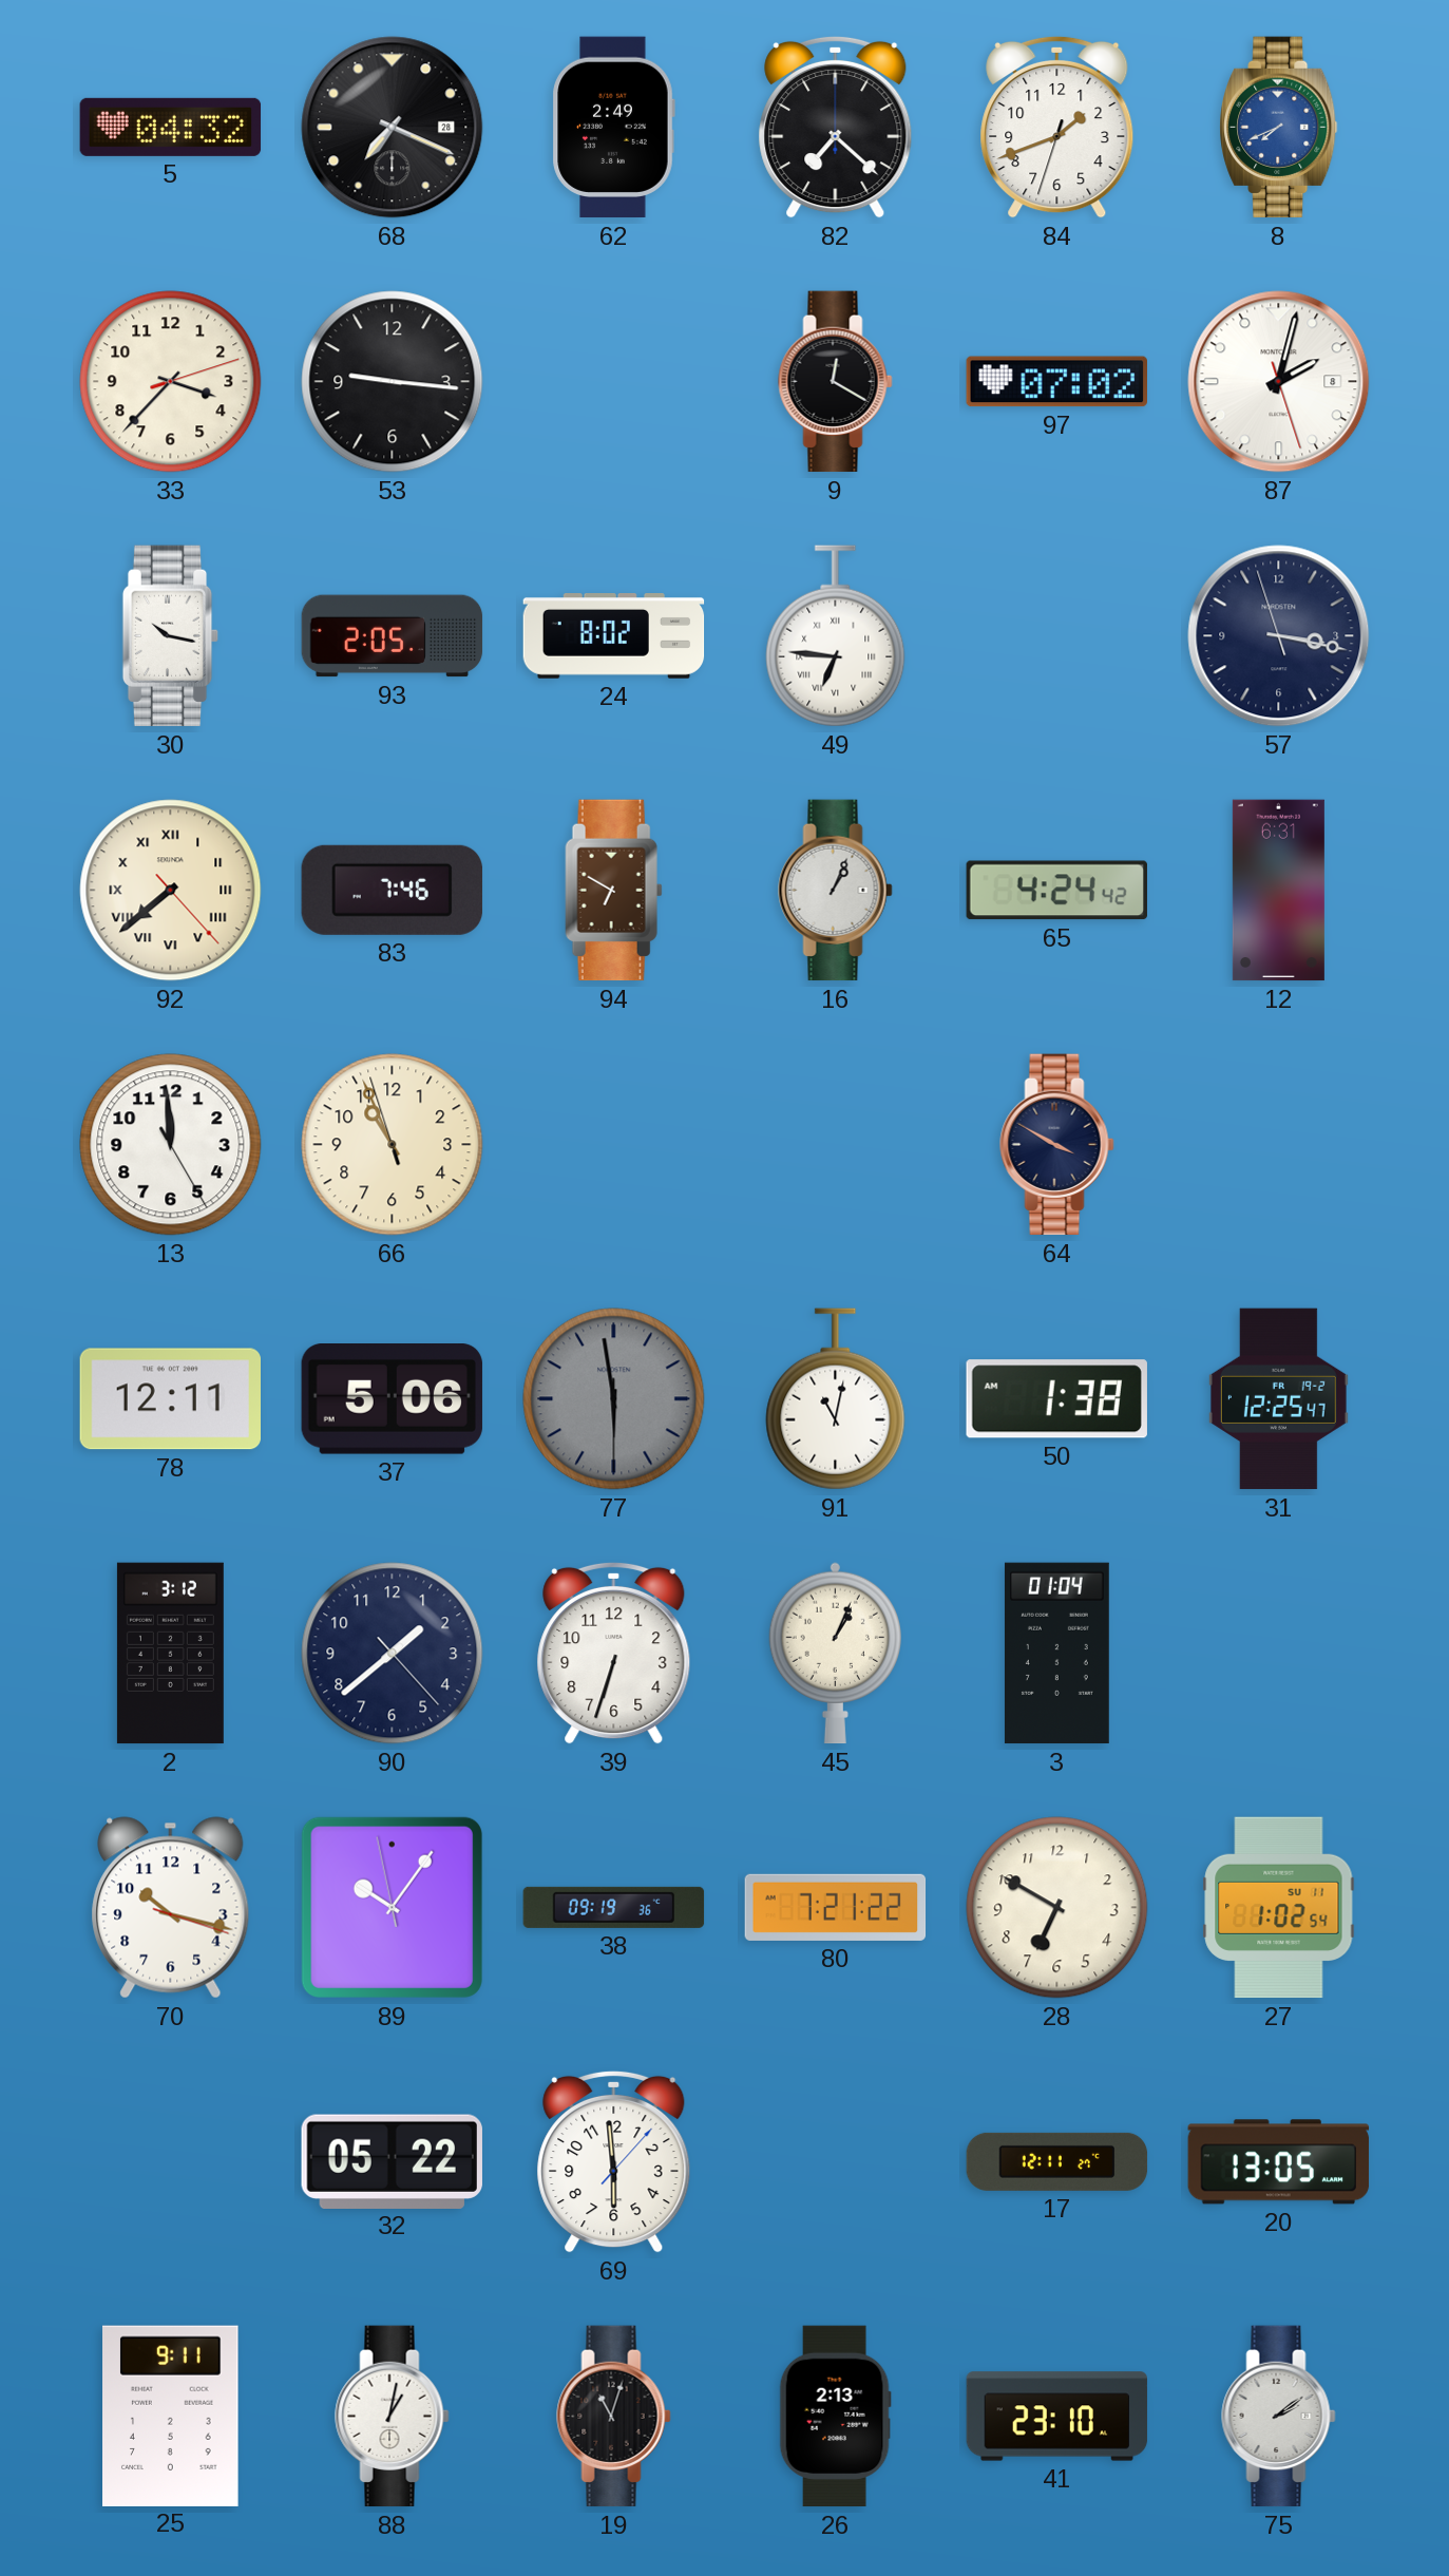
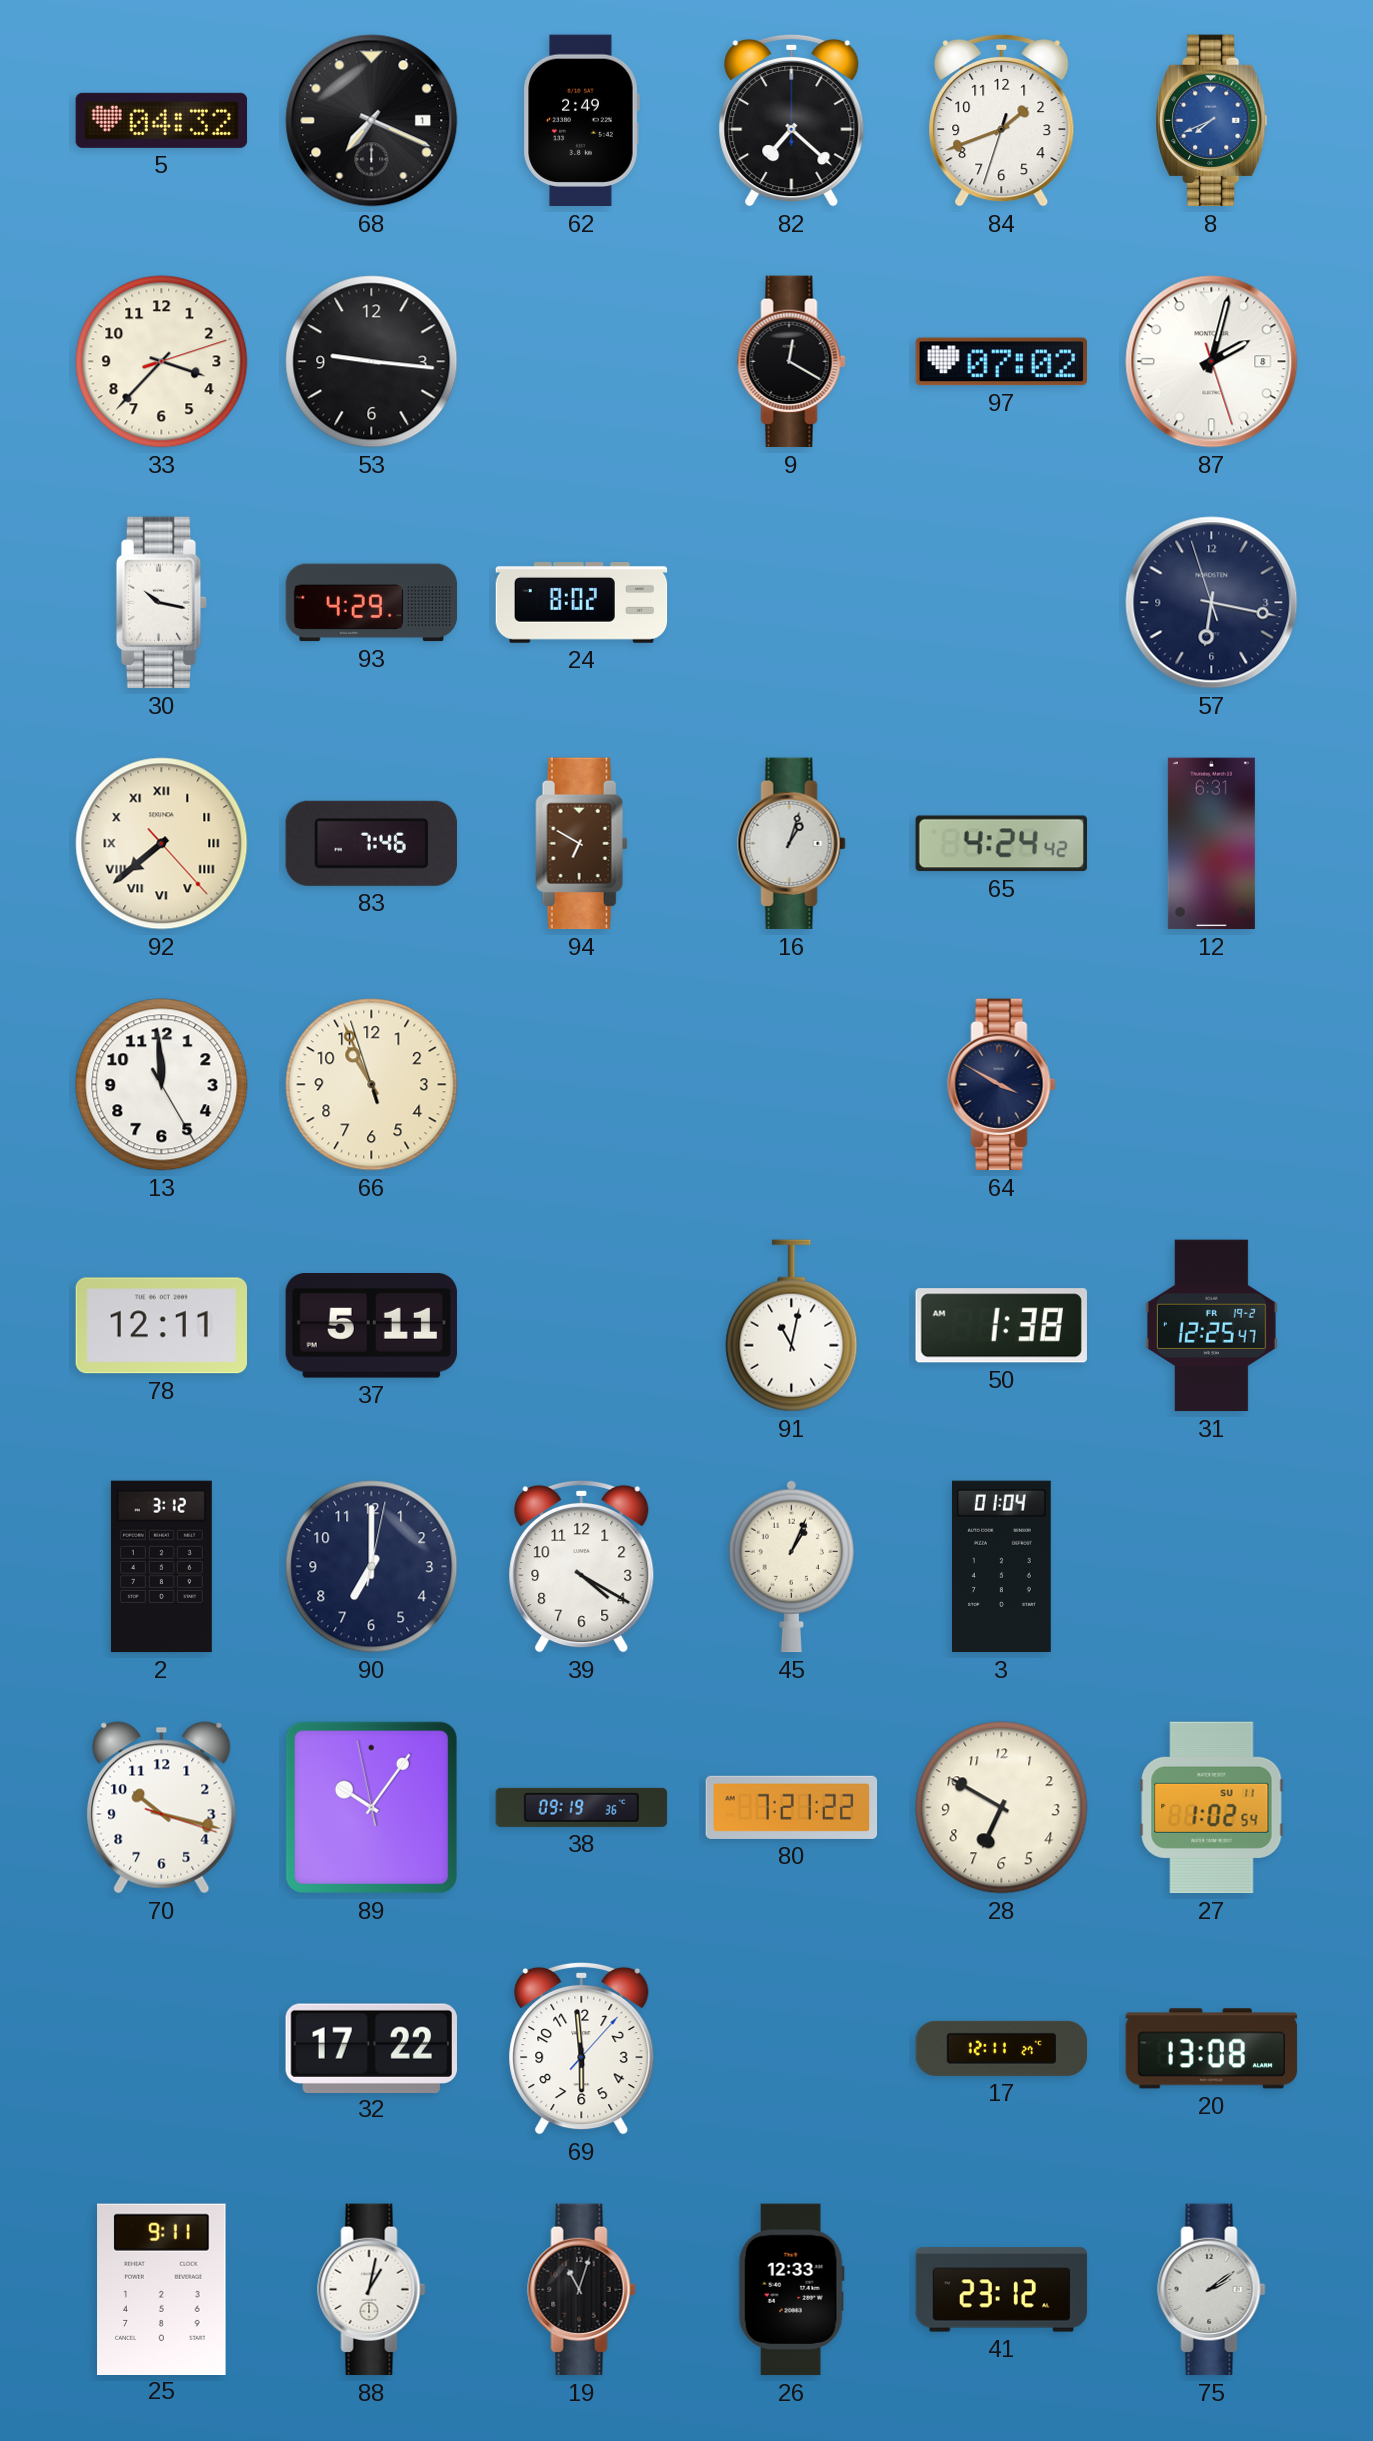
68 date: 28 -> 1
93: 2:05 -> 4:29
49: 6:46 -> none
57: 3:16 -> 6:16
16: 1:04 -> 1:03
37: 5:06 -> 5:11
77: 5:58 -> none
90: 1:38 -> 7:00
39: 6:33 -> 4:20
32: 05:22 -> 17:22
20: 13:05 -> 13:08
26: 2:13 -> 12:33
41: 23:10 -> 23:12
